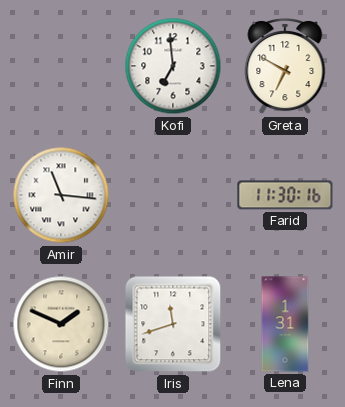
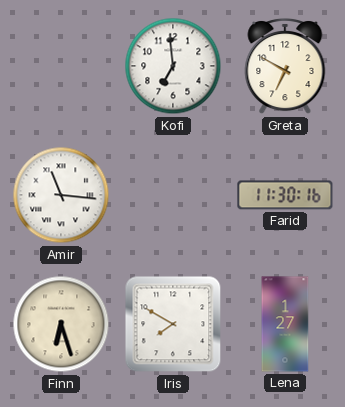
Finn: 1:49 -> 6:27
Iris: 11:42 -> 7:50
Lena: 1:31 -> 1:27
